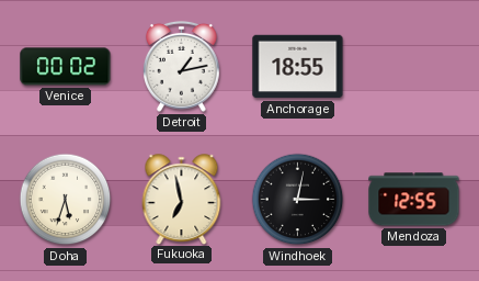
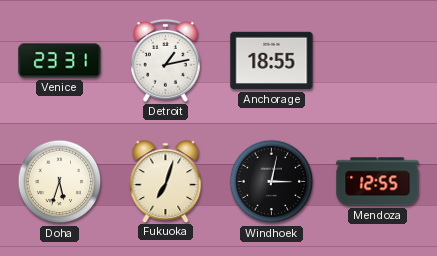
Venice: 00:02 -> 23:31
Fukuoka: 6:58 -> 7:03
